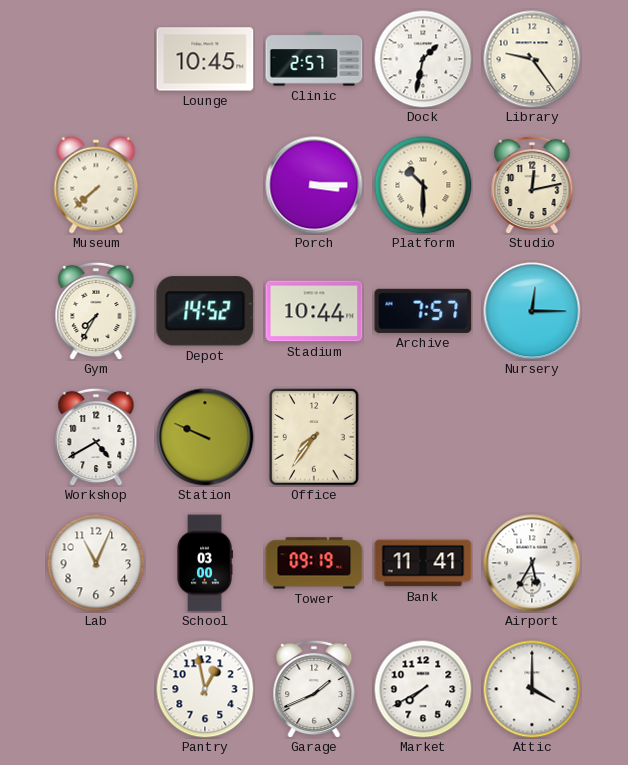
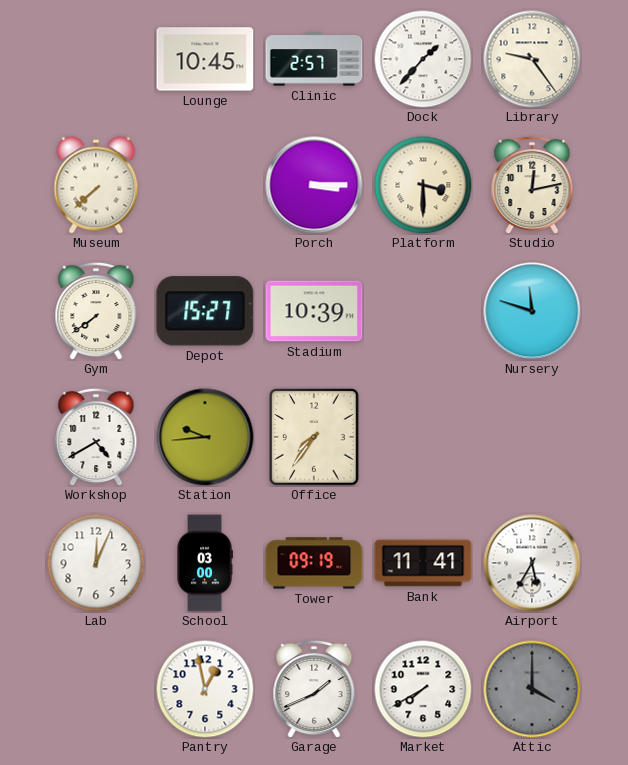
Dock: 1:32 -> 1:37
Platform: 10:30 -> 3:30
Gym: 7:35 -> 7:39
Depot: 14:52 -> 15:27
Stadium: 10:44 -> 10:39
Archive: 7:57 -> none
Nursery: 12:15 -> 11:48
Station: 9:49 -> 9:44
Lab: 11:04 -> 12:04
Attic dial: white -> grey
